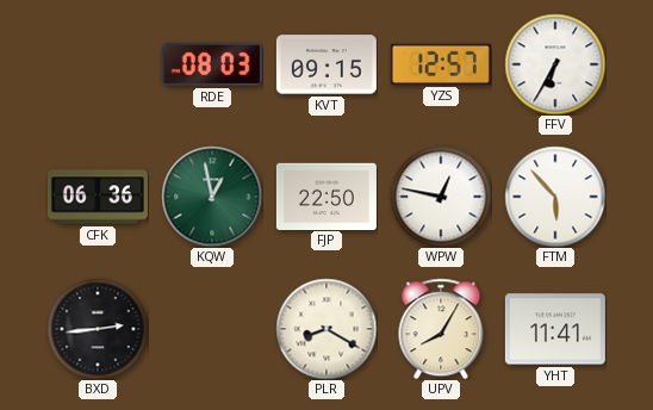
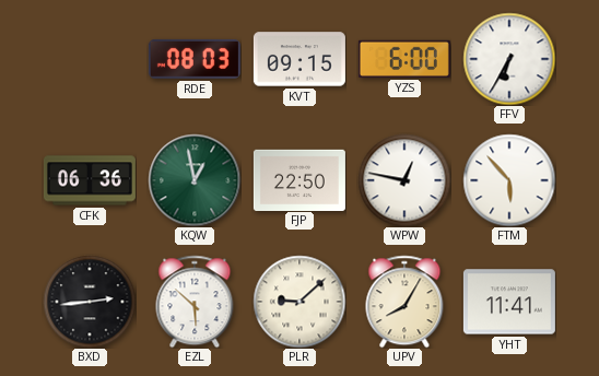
YZS: 12:57 -> 6:00
EZL: none -> 5:52
PLR: 8:20 -> 9:08
